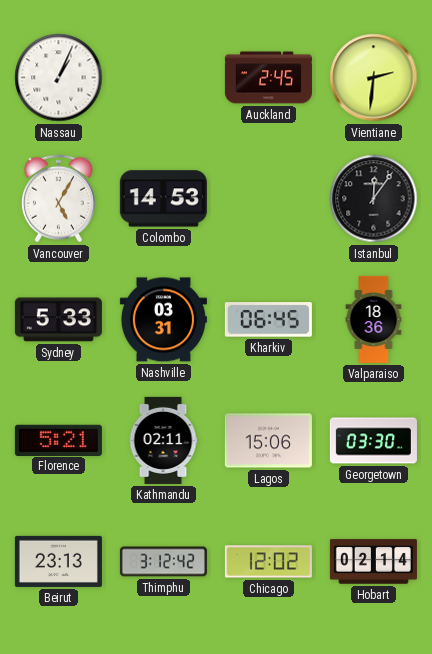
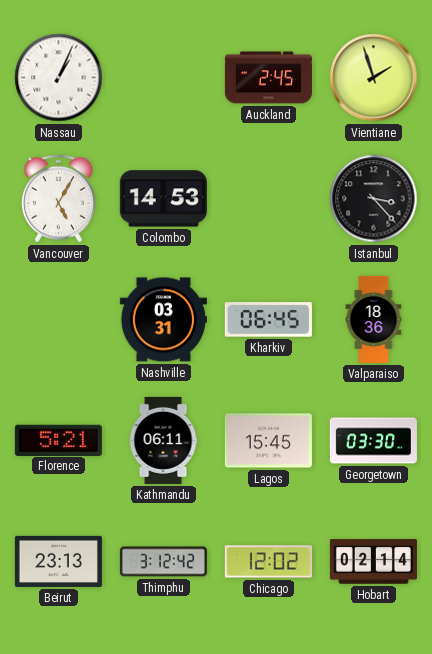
Vientiane: 2:31 -> 1:57
Istanbul: 12:06 -> 3:23
Sydney: 5:33 -> none
Kathmandu: 02:11 -> 06:11
Lagos: 15:06 -> 15:45
